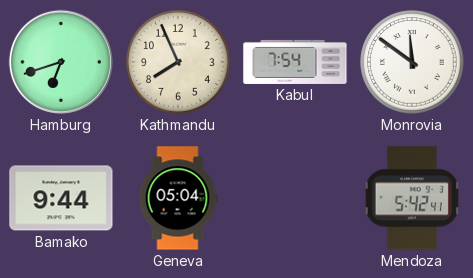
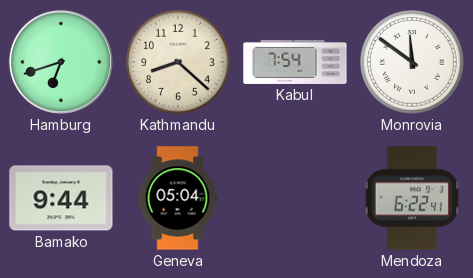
Kathmandu: 7:56 -> 8:22
Mendoza: 5:42 -> 6:22
